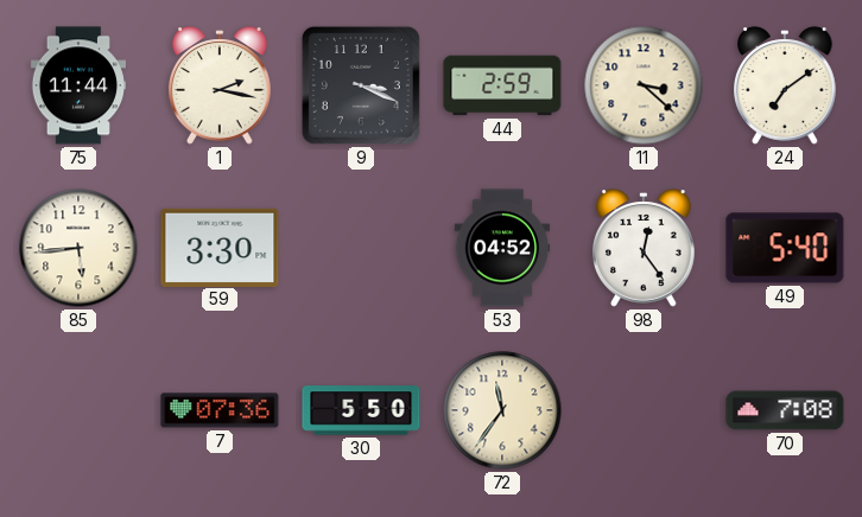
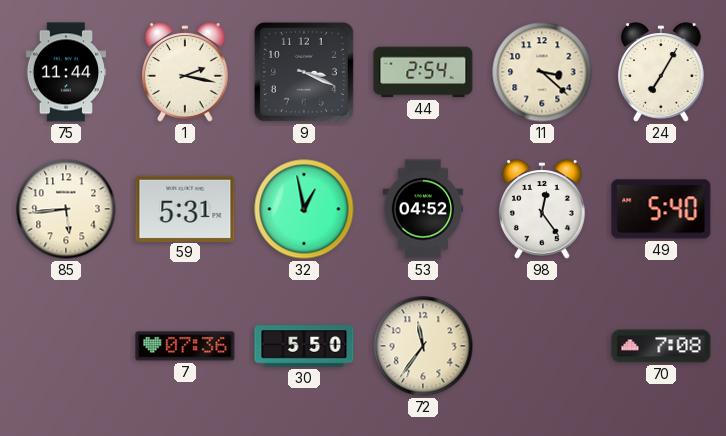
44: 2:59 -> 2:54
24: 7:09 -> 7:05
59: 3:30 -> 5:31
32: none -> 12:58
